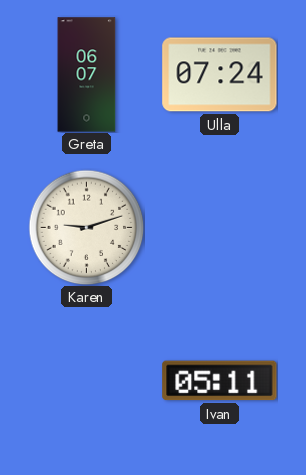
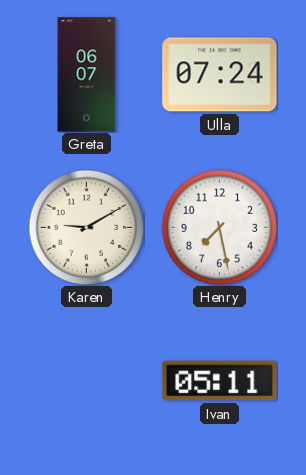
Karen: 9:12 -> 9:10
Henry: none -> 7:28
